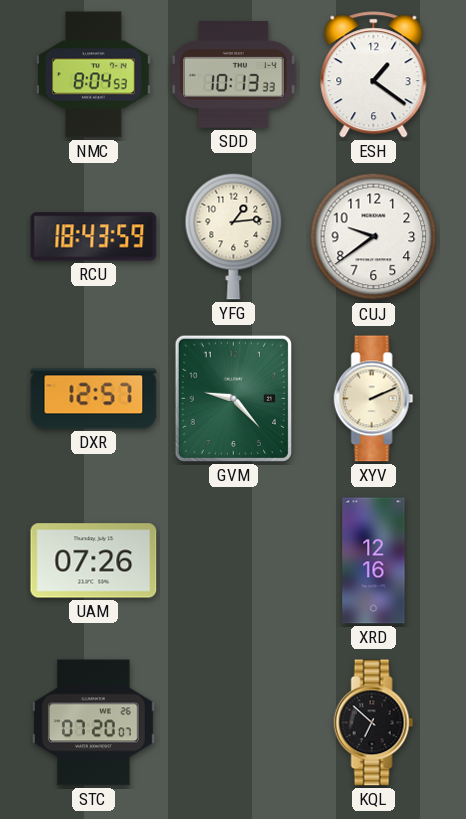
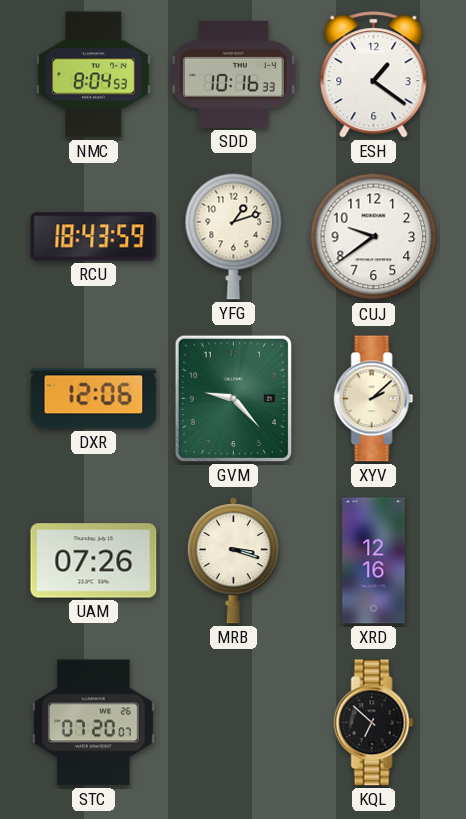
SDD: 10:13 -> 10:16
YFG: 1:14 -> 1:12
DXR: 12:57 -> 12:06
XYV: 2:11 -> 2:08
MRB: none -> 3:18
